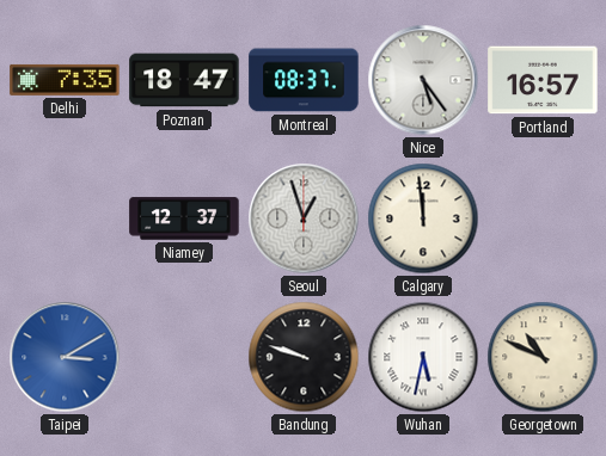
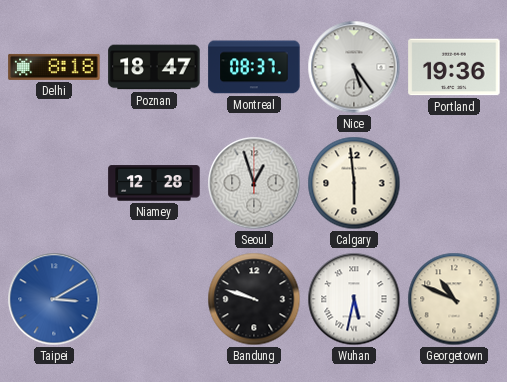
Delhi: 7:35 -> 8:18
Portland: 16:57 -> 19:36
Niamey: 12:37 -> 12:28
Calgary: 11:59 -> 5:59
